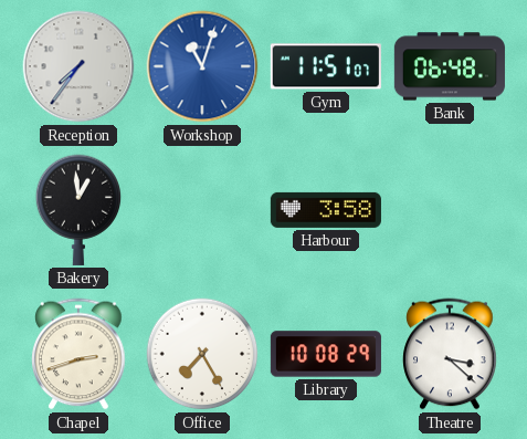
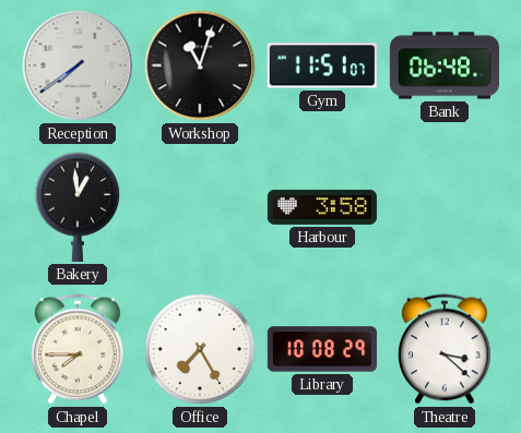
Reception: 7:36 -> 7:39
Workshop dial: blue -> black
Chapel: 2:42 -> 7:45
